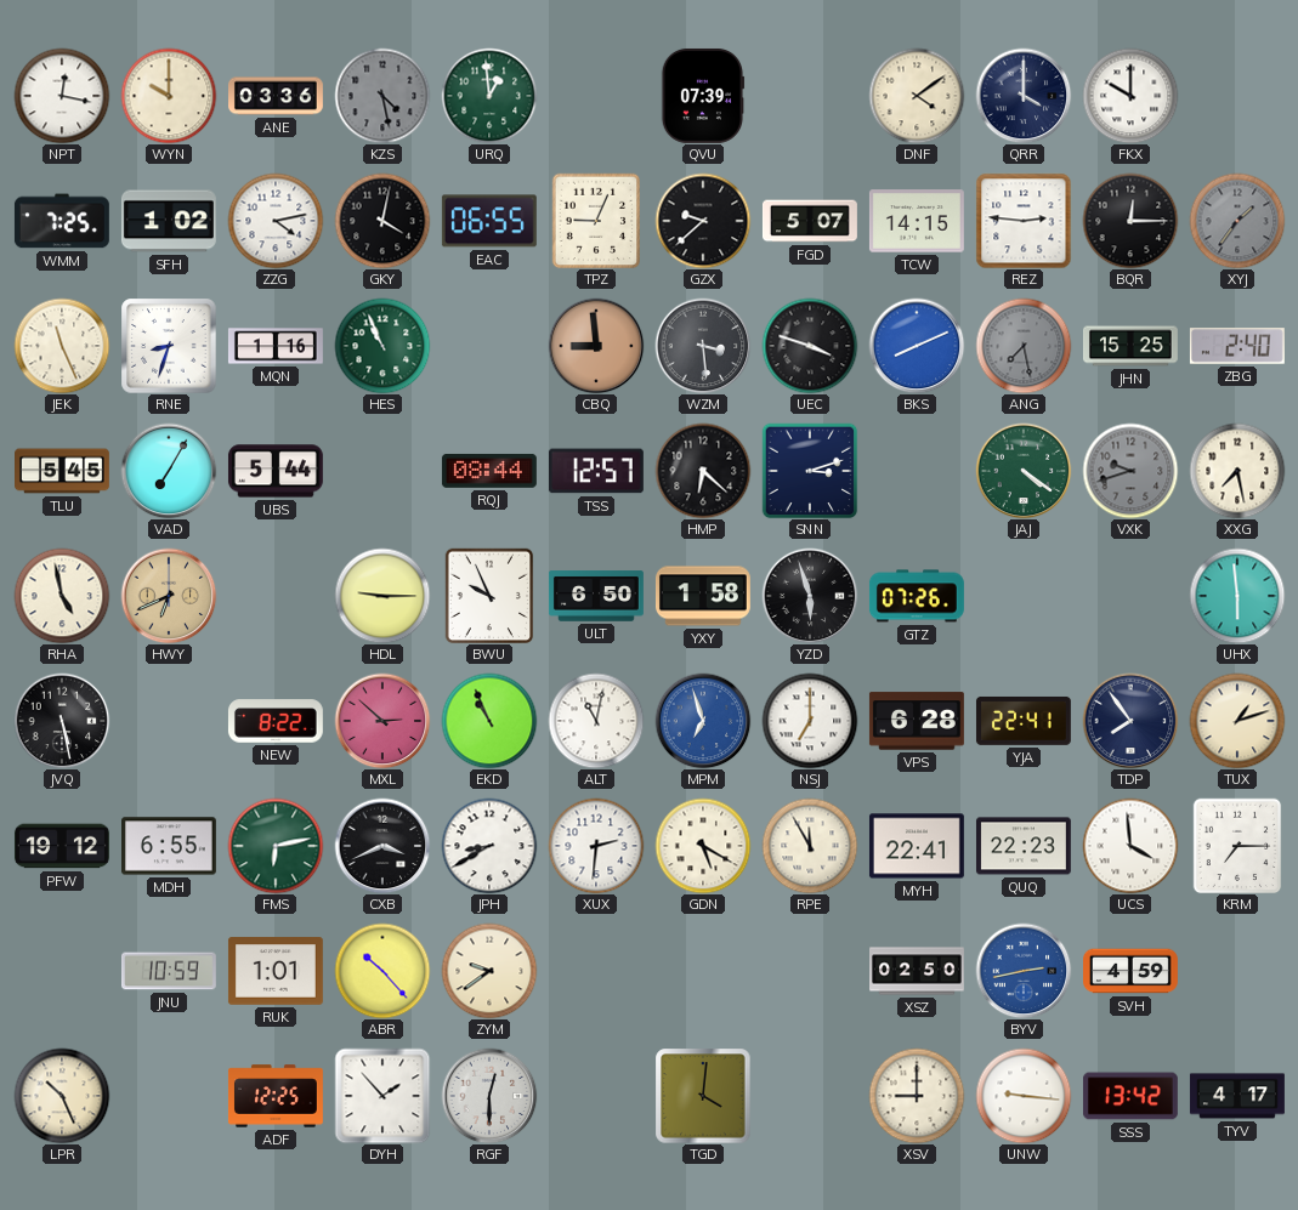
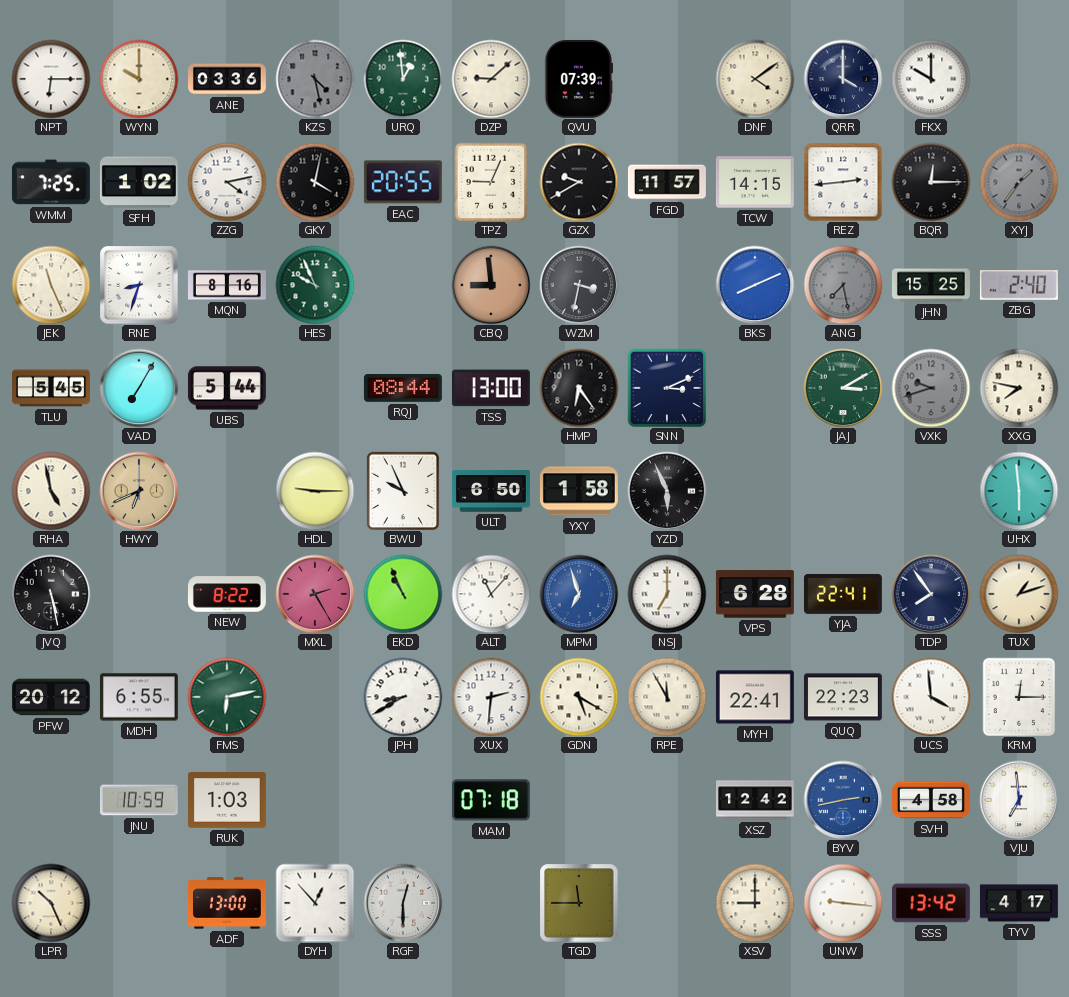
NPT: 12:17 -> 6:15
DZP: none -> 9:08
EAC: 06:55 -> 20:55
GZX: 9:38 -> 9:40
FGD: 5:07 -> 11:57
REZ: 2:46 -> 2:44
MQN: 1:16 -> 8:16
HES: 10:56 -> 9:56
WZM: 3:29 -> 3:32
UEC: 3:48 -> none
TSS: 12:57 -> 13:00
HMP: 6:22 -> 6:24
SNN: 3:12 -> 3:11
JAJ: 4:21 -> 3:10
XXG: 7:28 -> 7:47
YZD: 5:57 -> 5:56
GTZ: 07:26 -> none
MXL: 2:52 -> 2:25
ALT: 11:02 -> 11:07
PFW: 19:12 -> 20:12
CXB: 3:41 -> none
KRM: 7:15 -> 12:15
RUK: 1:01 -> 1:03
ABR: 10:23 -> none
ZYM: 9:39 -> none
MAM: none -> 07:18
XSZ: 02:50 -> 12:42
SVH: 4:59 -> 4:58
VJU: none -> 6:59
ADF: 12:25 -> 13:00
DYH: 1:53 -> 12:53
TGD: 4:01 -> 11:45
